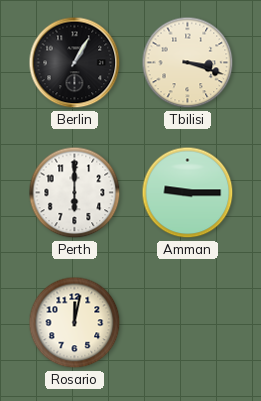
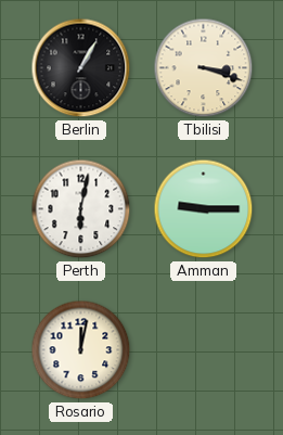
Perth: 6:00 -> 6:02
